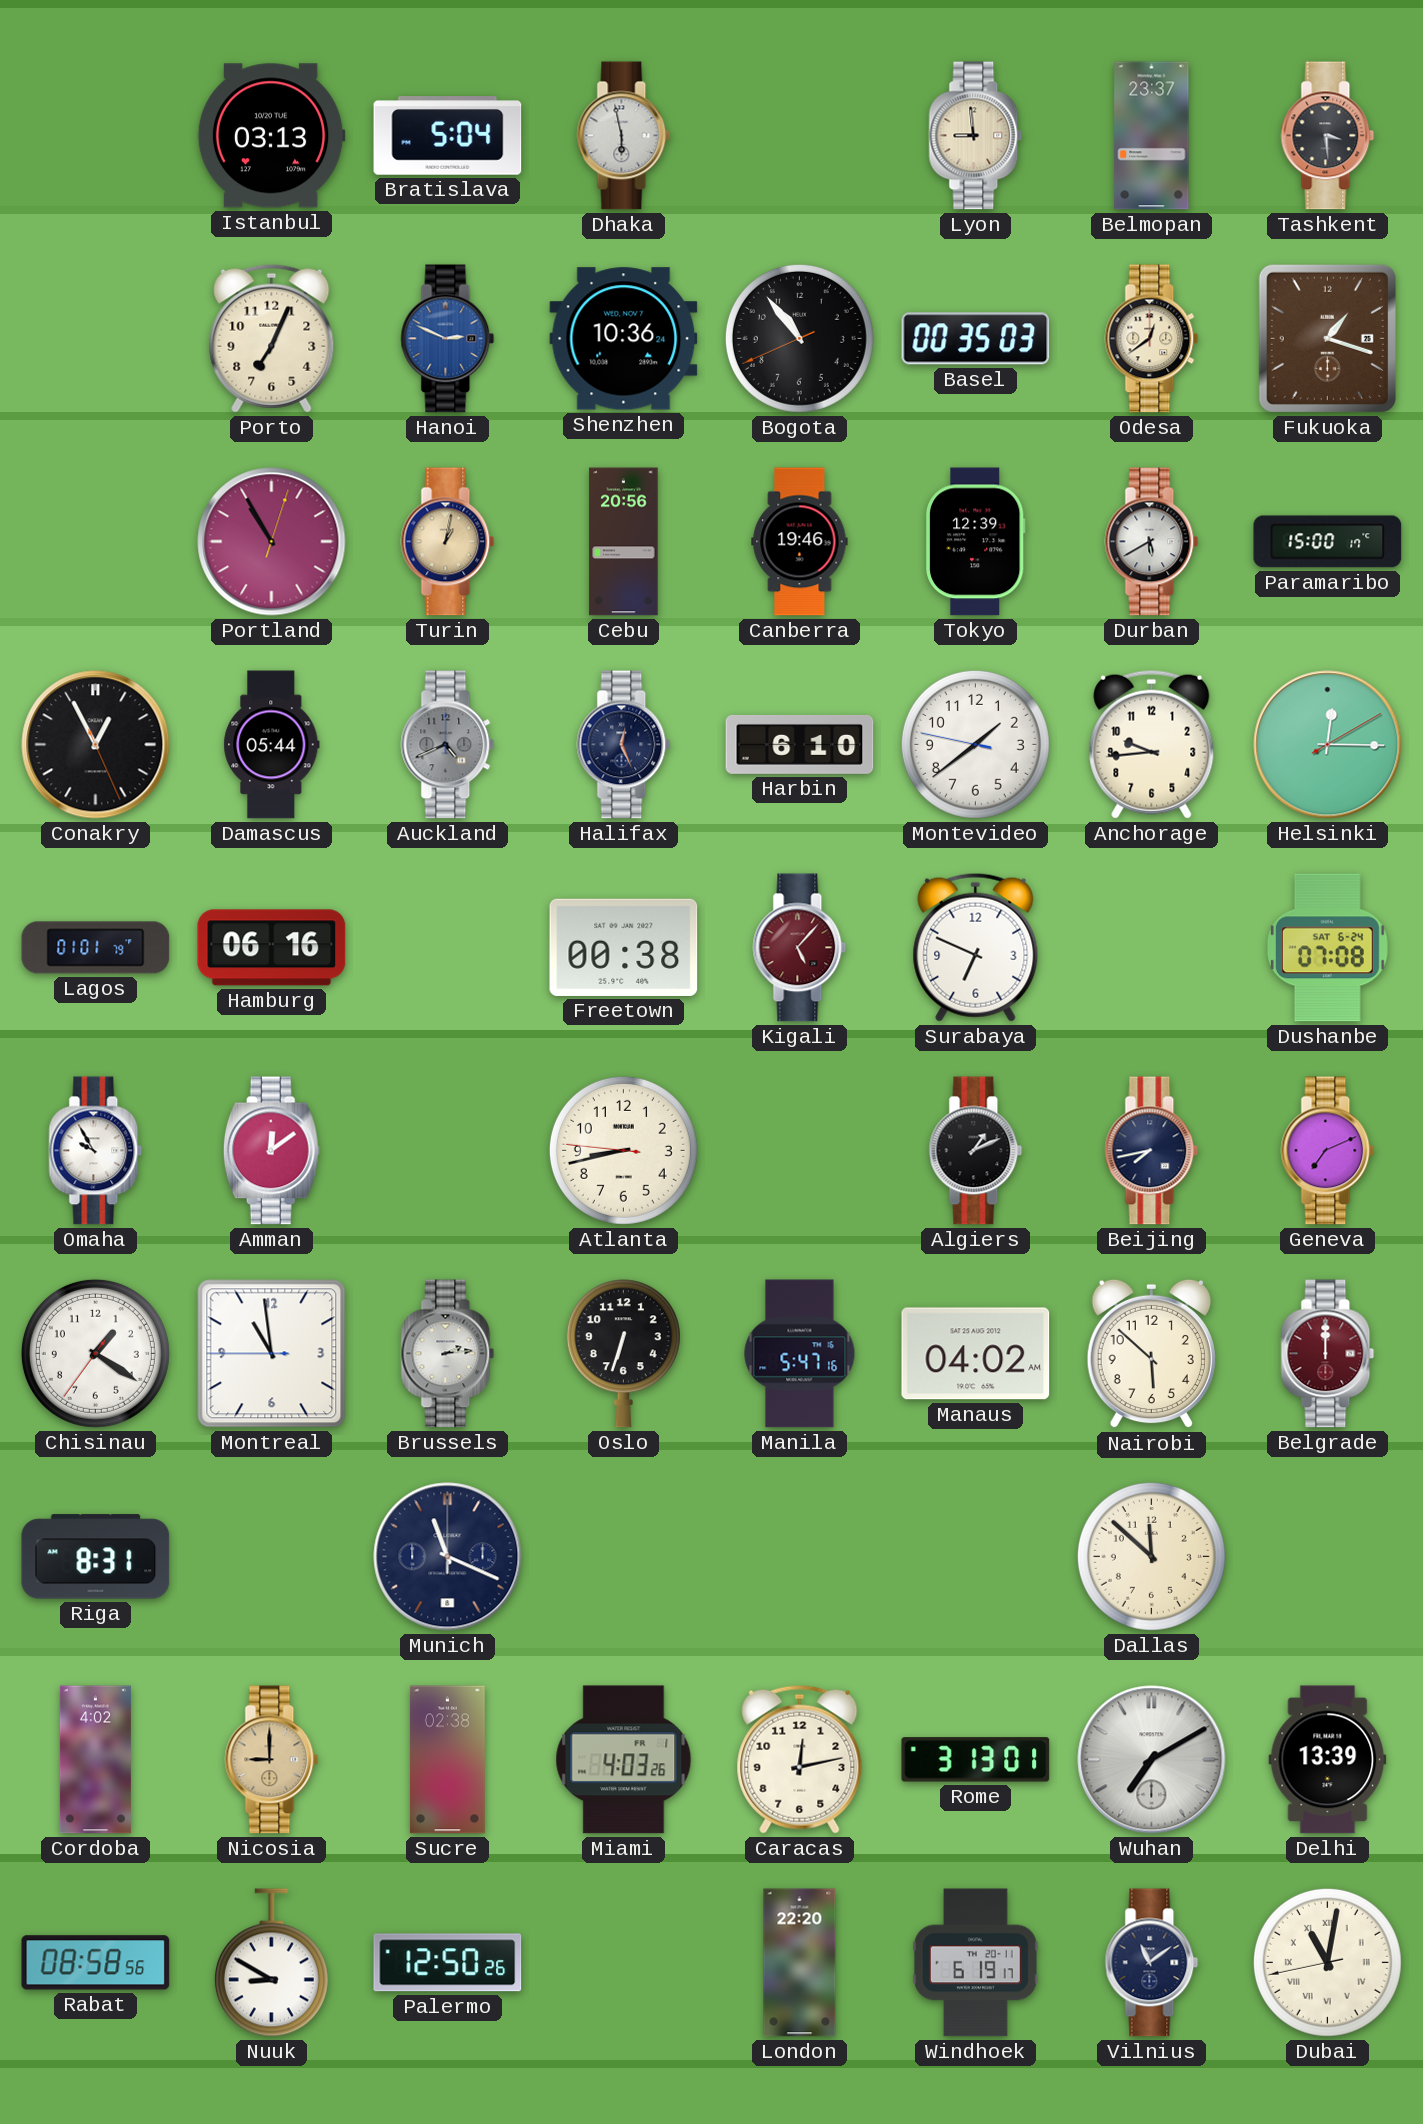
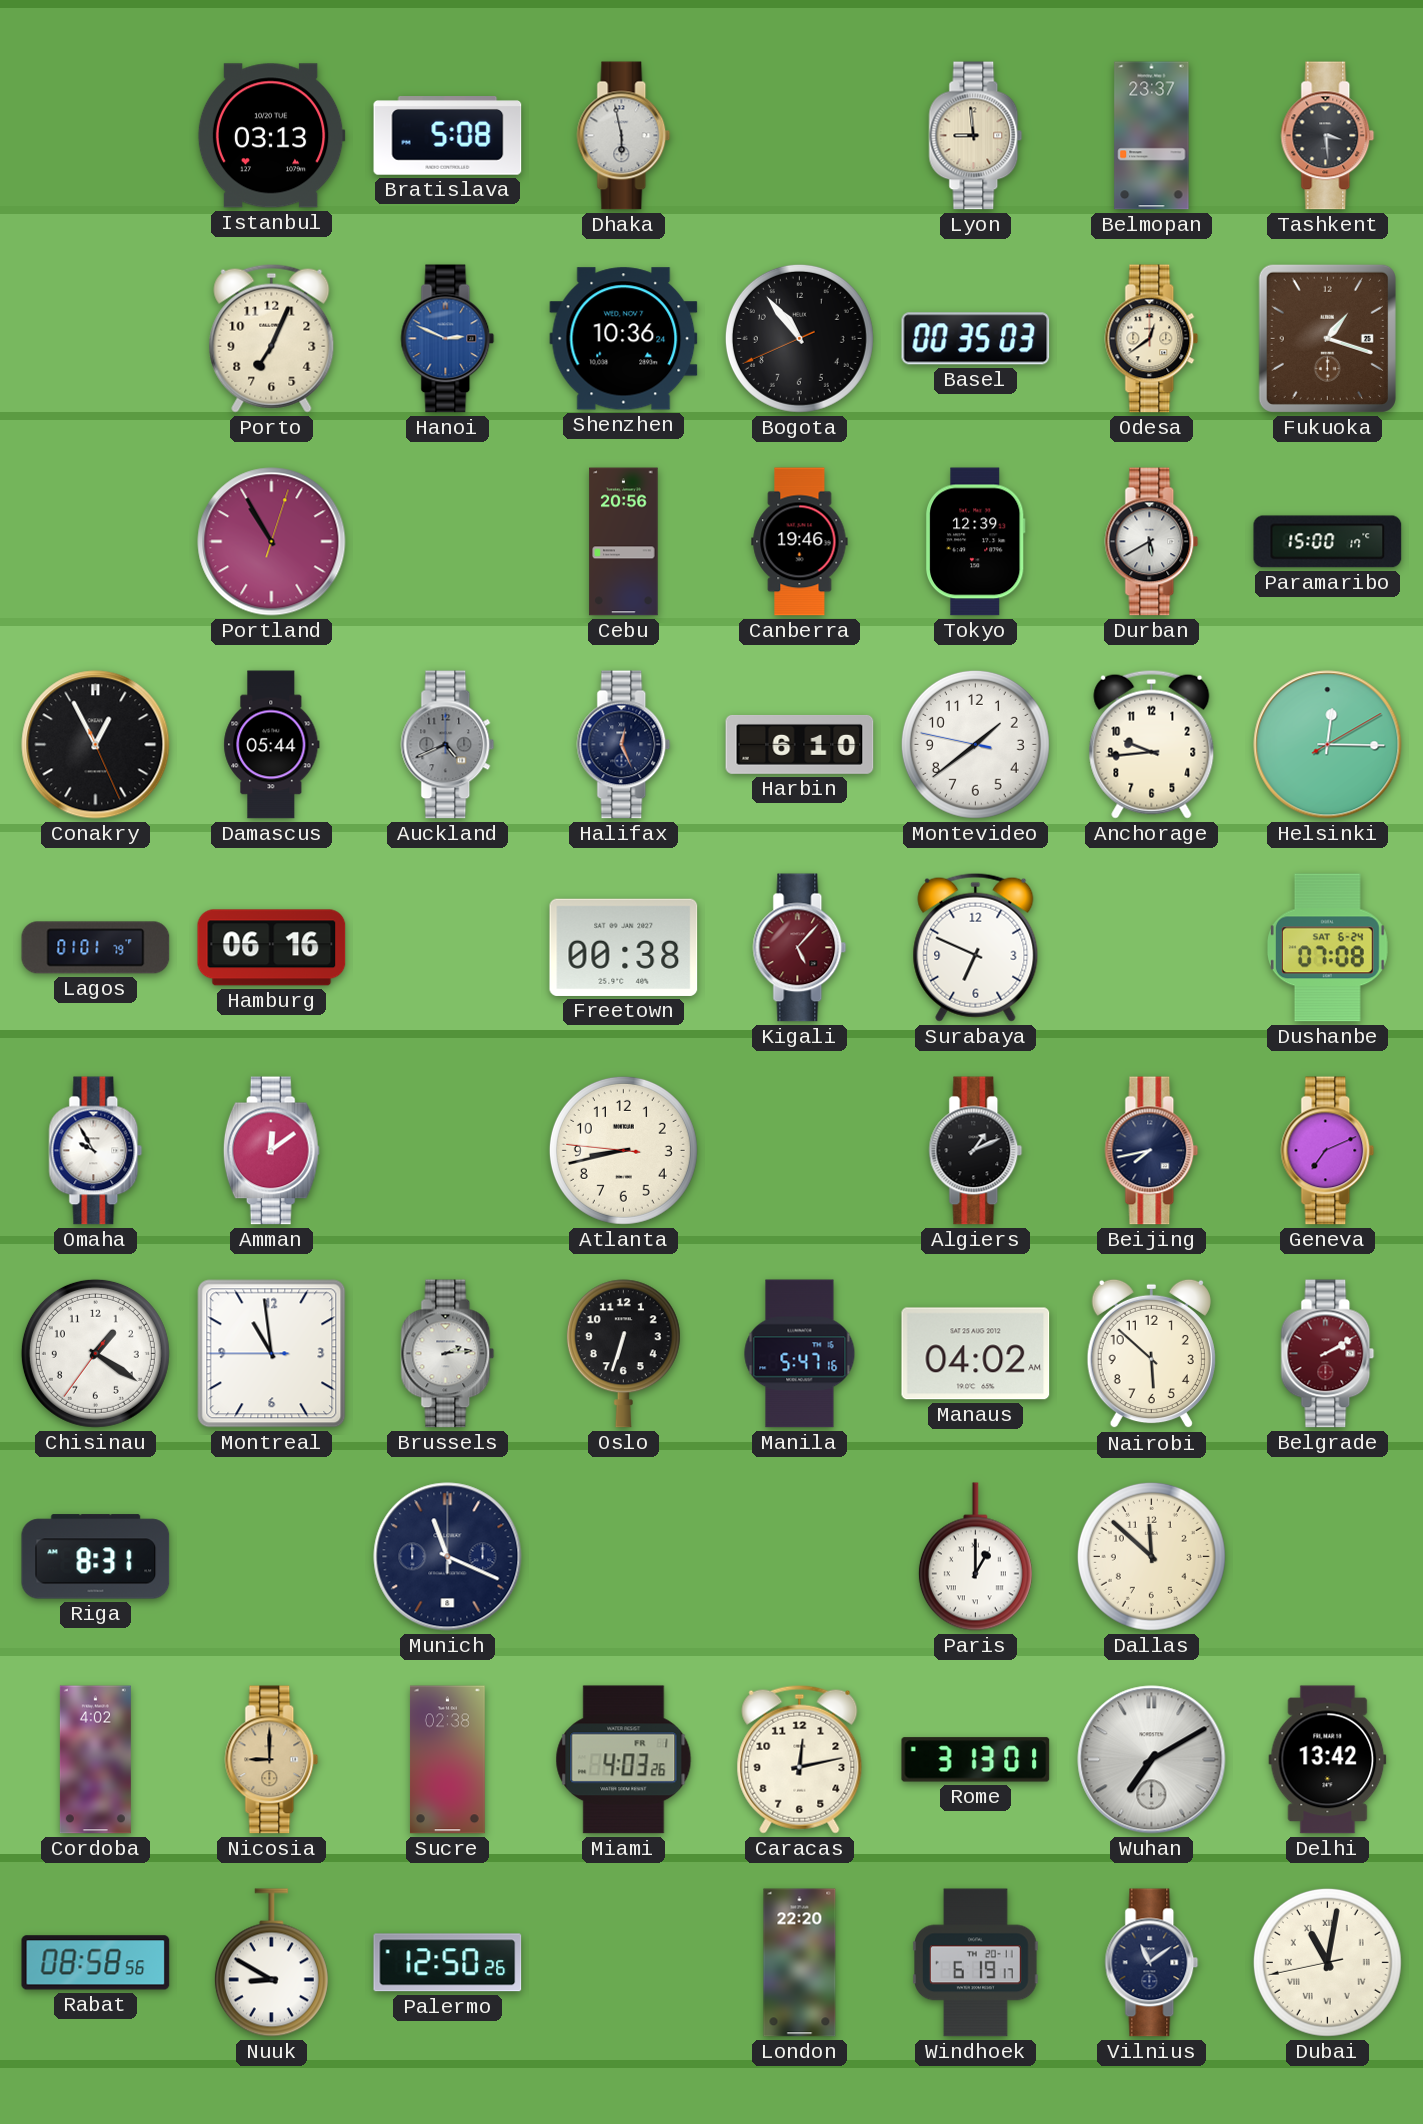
Bratislava: 5:04 -> 5:08
Turin: 1:02 -> none
Belgrade: 12:00 -> 2:10
Paris: none -> 1:00
Delhi: 13:39 -> 13:42
